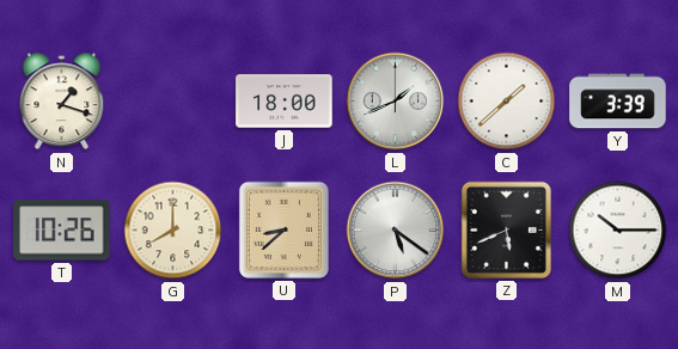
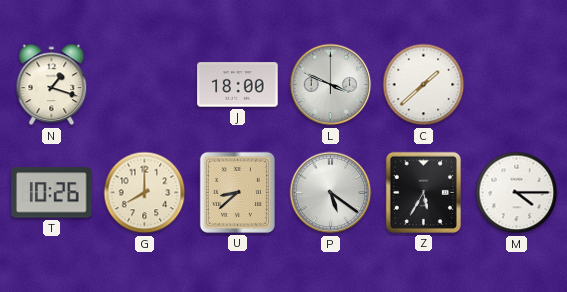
L: 1:41 -> 3:49
Y: 3:39 -> none
Z: 5:41 -> 5:35
M: 10:15 -> 4:15
